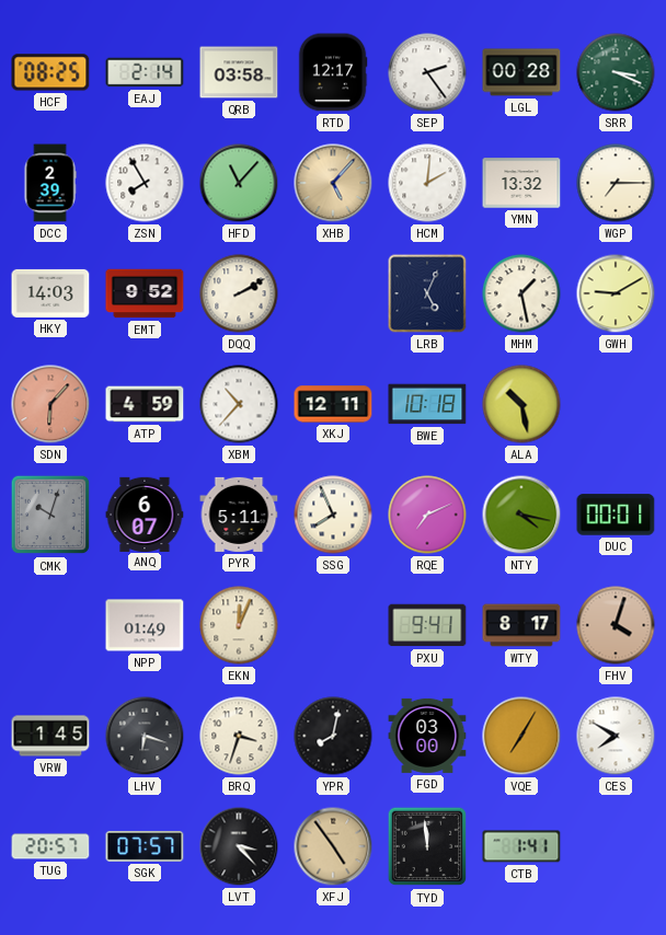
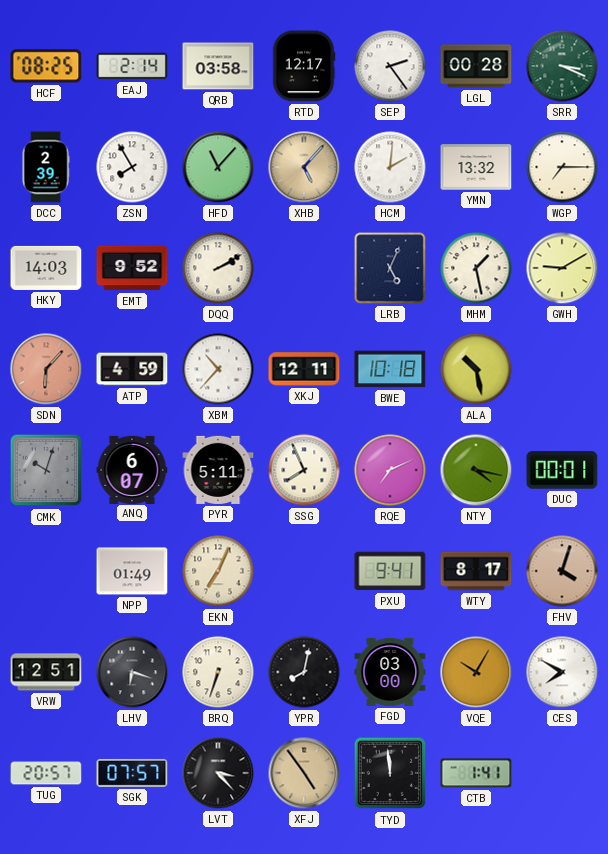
EKN: 12:04 -> 7:04
VRW: 1:45 -> 12:51
BRQ: 3:33 -> 6:33
VQE: 7:05 -> 10:05
